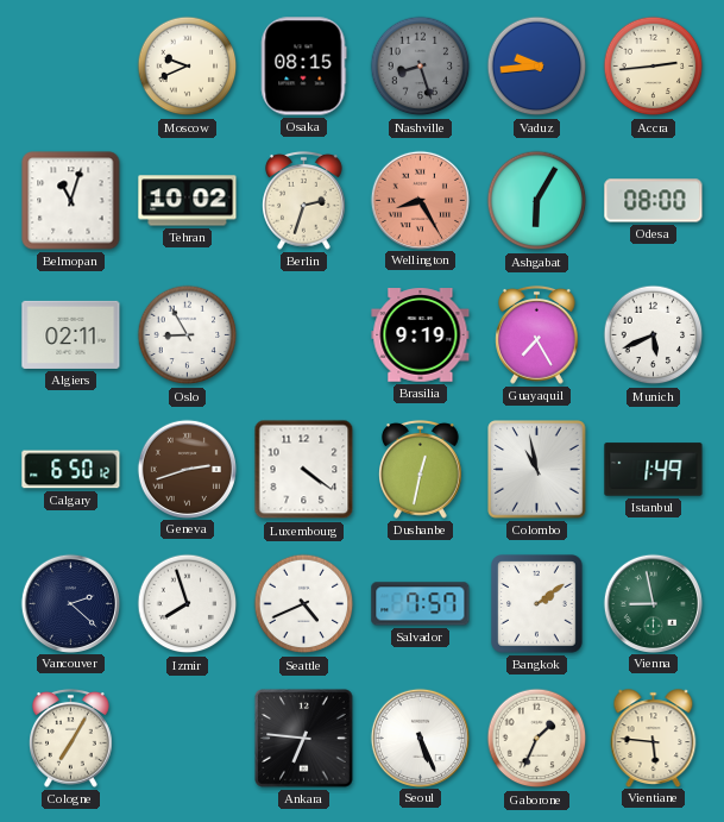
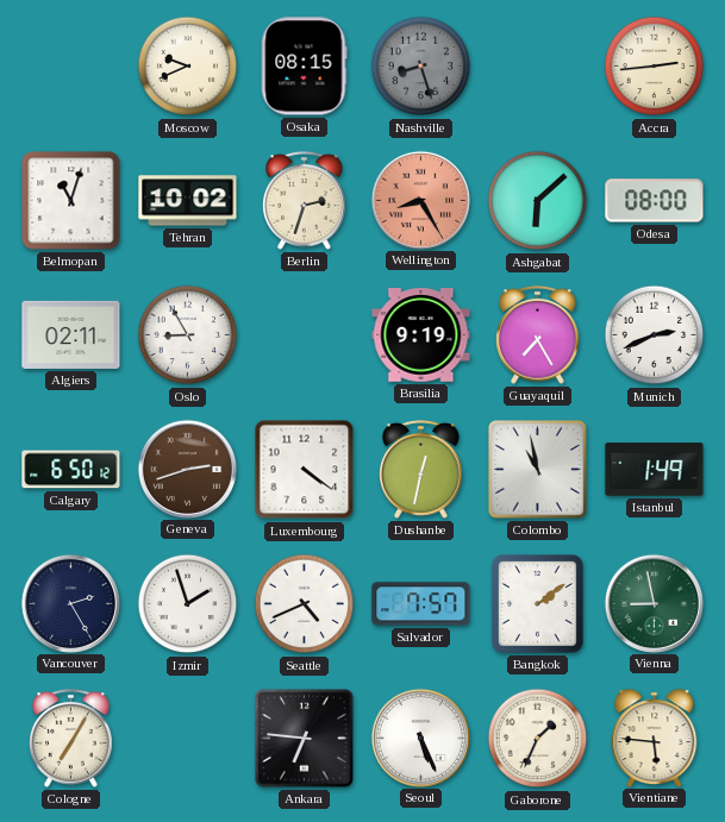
Vaduz: 9:44 -> none
Ashgabat: 6:05 -> 6:08
Munich: 5:41 -> 2:41
Vancouver: 2:22 -> 2:25
Izmir: 7:57 -> 1:57
